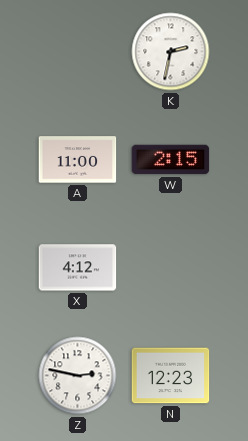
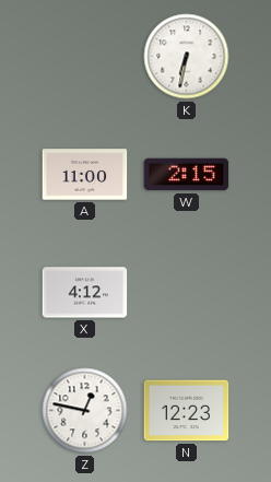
K: 2:32 -> 6:32
Z: 2:47 -> 12:47
